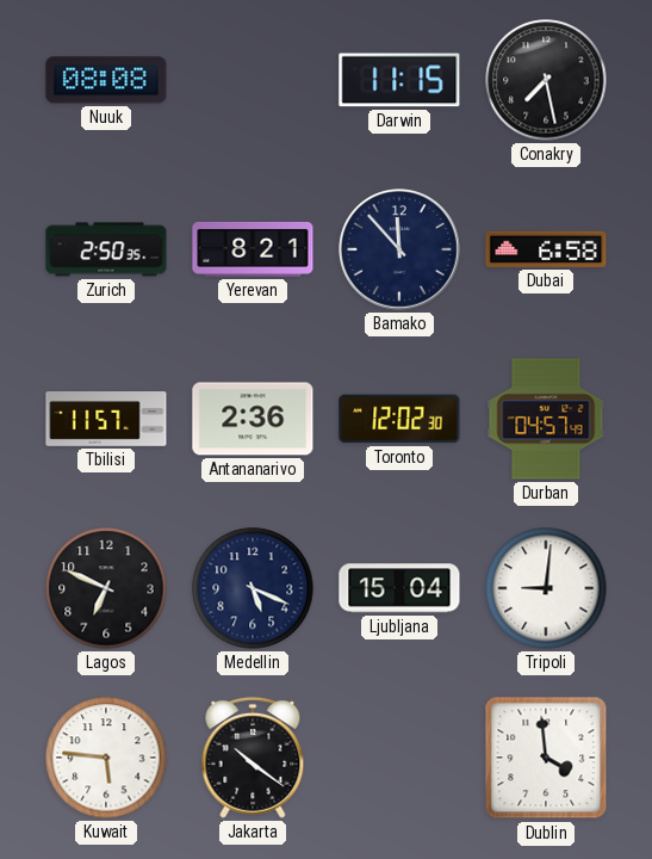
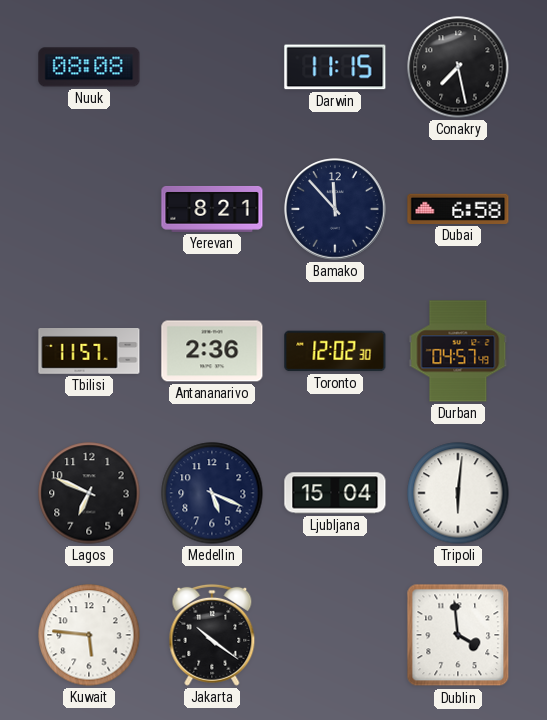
Zurich: 2:50 -> none
Tripoli: 9:01 -> 6:01
